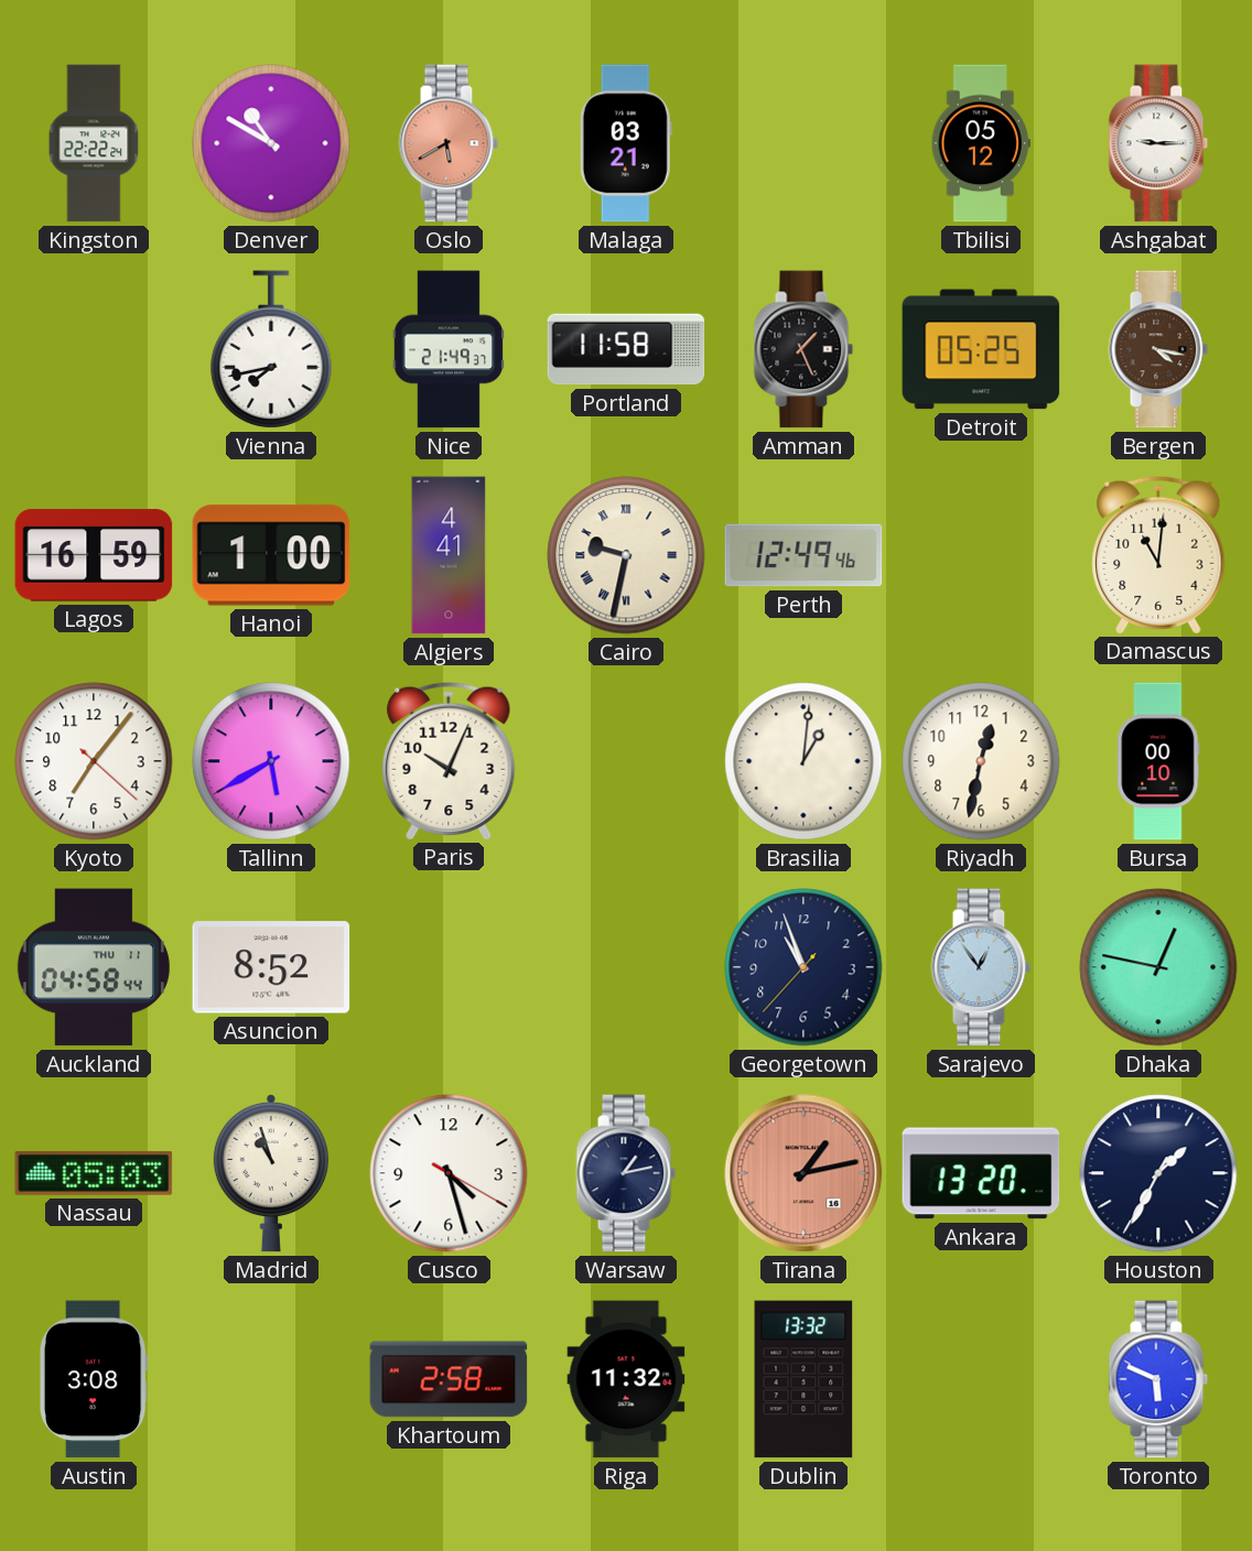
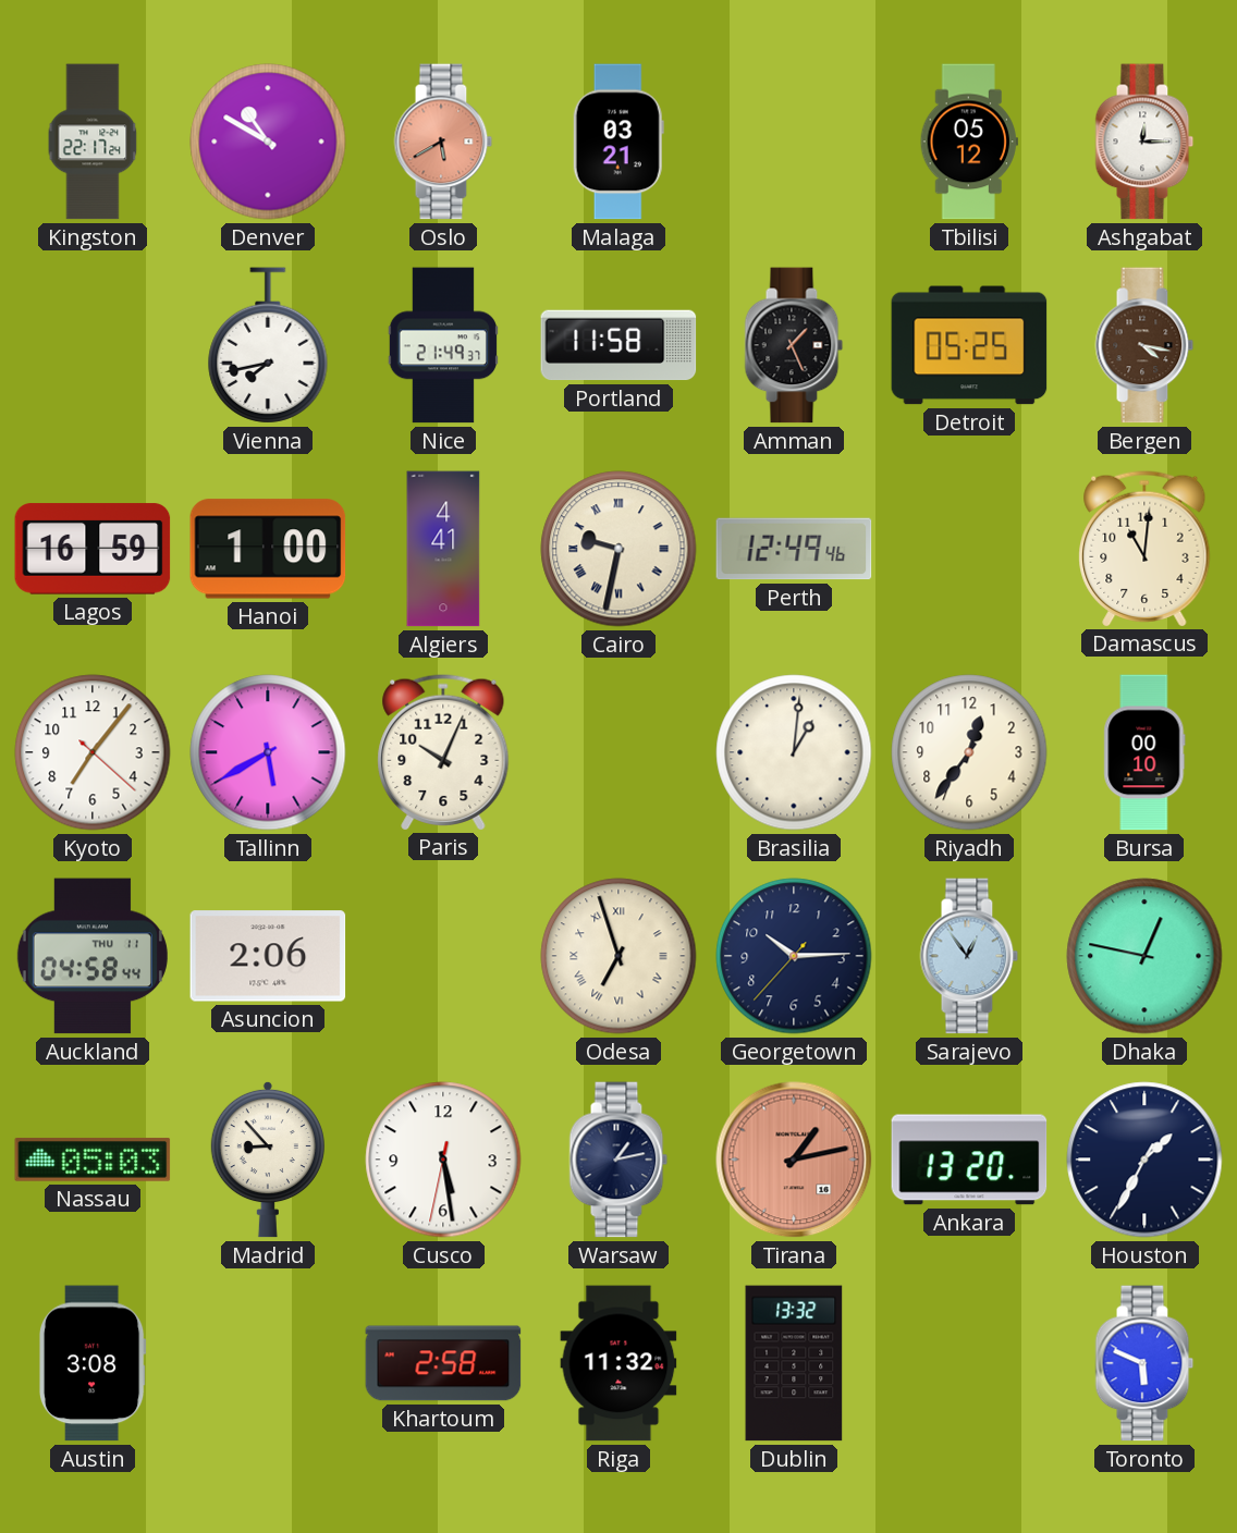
Kingston: 22:22 -> 22:17
Ashgabat: 9:15 -> 12:15
Riyadh: 12:32 -> 12:36
Asuncion: 8:52 -> 2:06
Odesa: none -> 6:57
Georgetown: 10:56 -> 10:14
Madrid: 10:57 -> 8:53
Cusco: 4:27 -> 5:28
